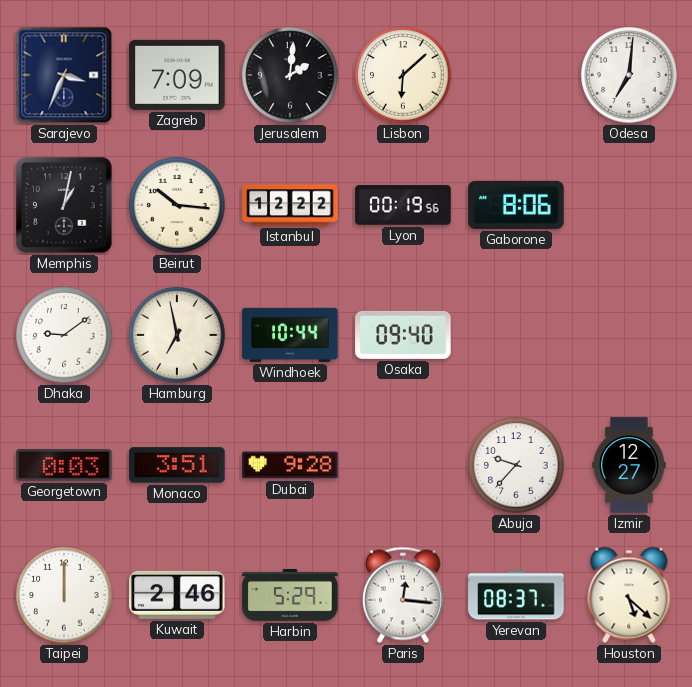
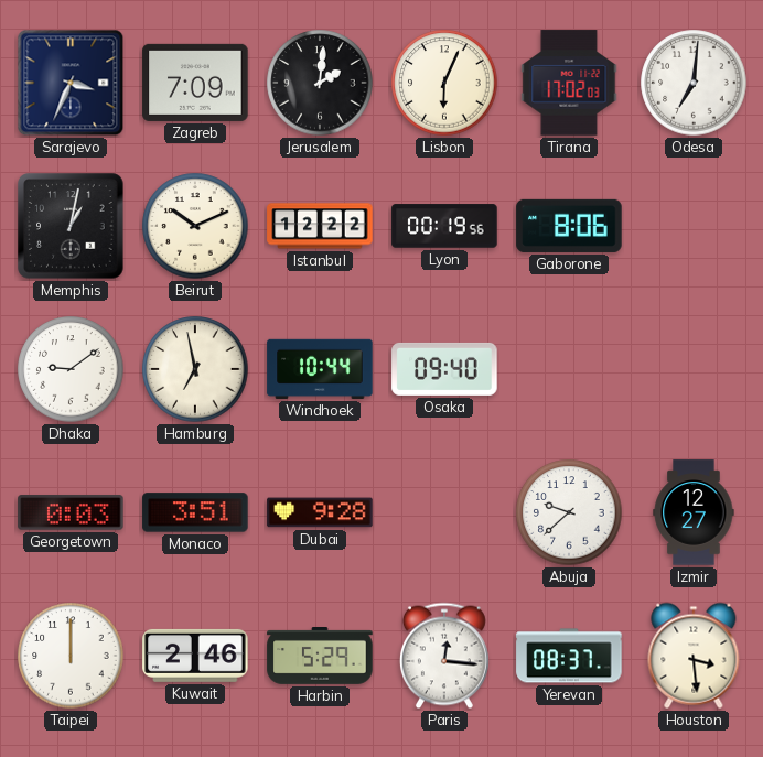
Lisbon: 6:08 -> 6:04
Tirana: none -> 17:02
Beirut: 10:16 -> 10:11
Abuja: 9:37 -> 9:38
Houston: 5:22 -> 3:29
